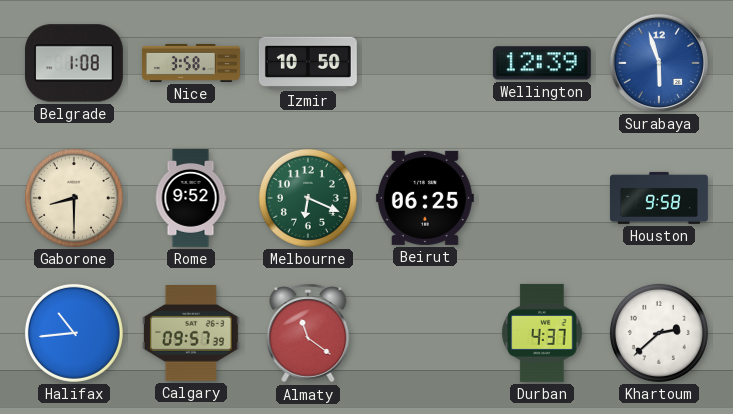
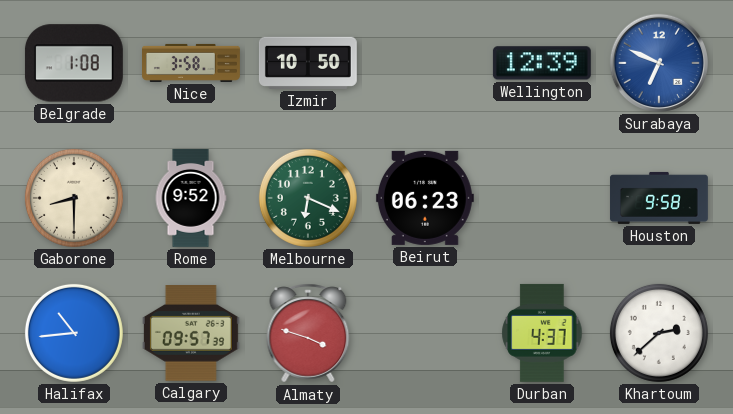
Surabaya: 5:57 -> 6:49
Beirut: 06:25 -> 06:23
Almaty: 11:21 -> 3:48
